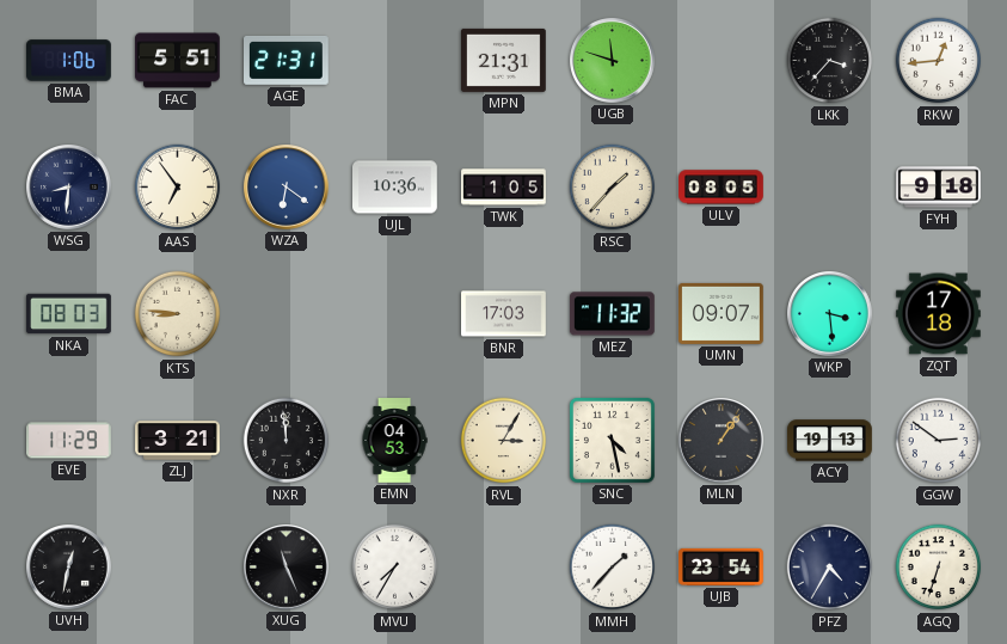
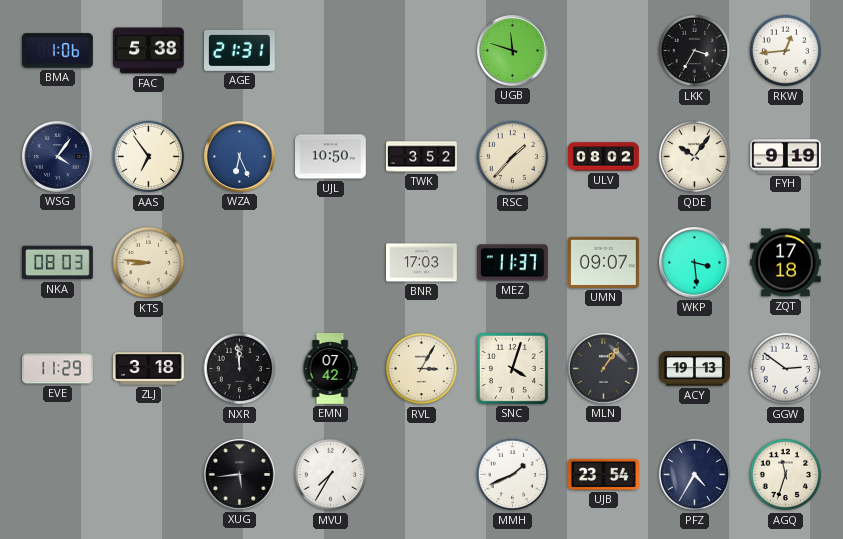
FAC: 5:51 -> 5:38
MPN: 21:31 -> none
LKK: 3:37 -> 3:35
WSG: 8:31 -> 4:06
WZA: 6:21 -> 6:26
UJL: 10:36 -> 10:50
TWK: 1:05 -> 3:52
ULV: 08:05 -> 08:02
QDE: none -> 10:06
FYH: 9:18 -> 9:19
MEZ: 11:32 -> 11:37
ZLJ: 3:21 -> 3:18
EMN: 04:53 -> 07:42
SNC: 4:28 -> 4:03
UVH: 12:32 -> none
XUG: 11:26 -> 5:44
MMH: 1:37 -> 1:41
AGQ: 6:33 -> 11:33
